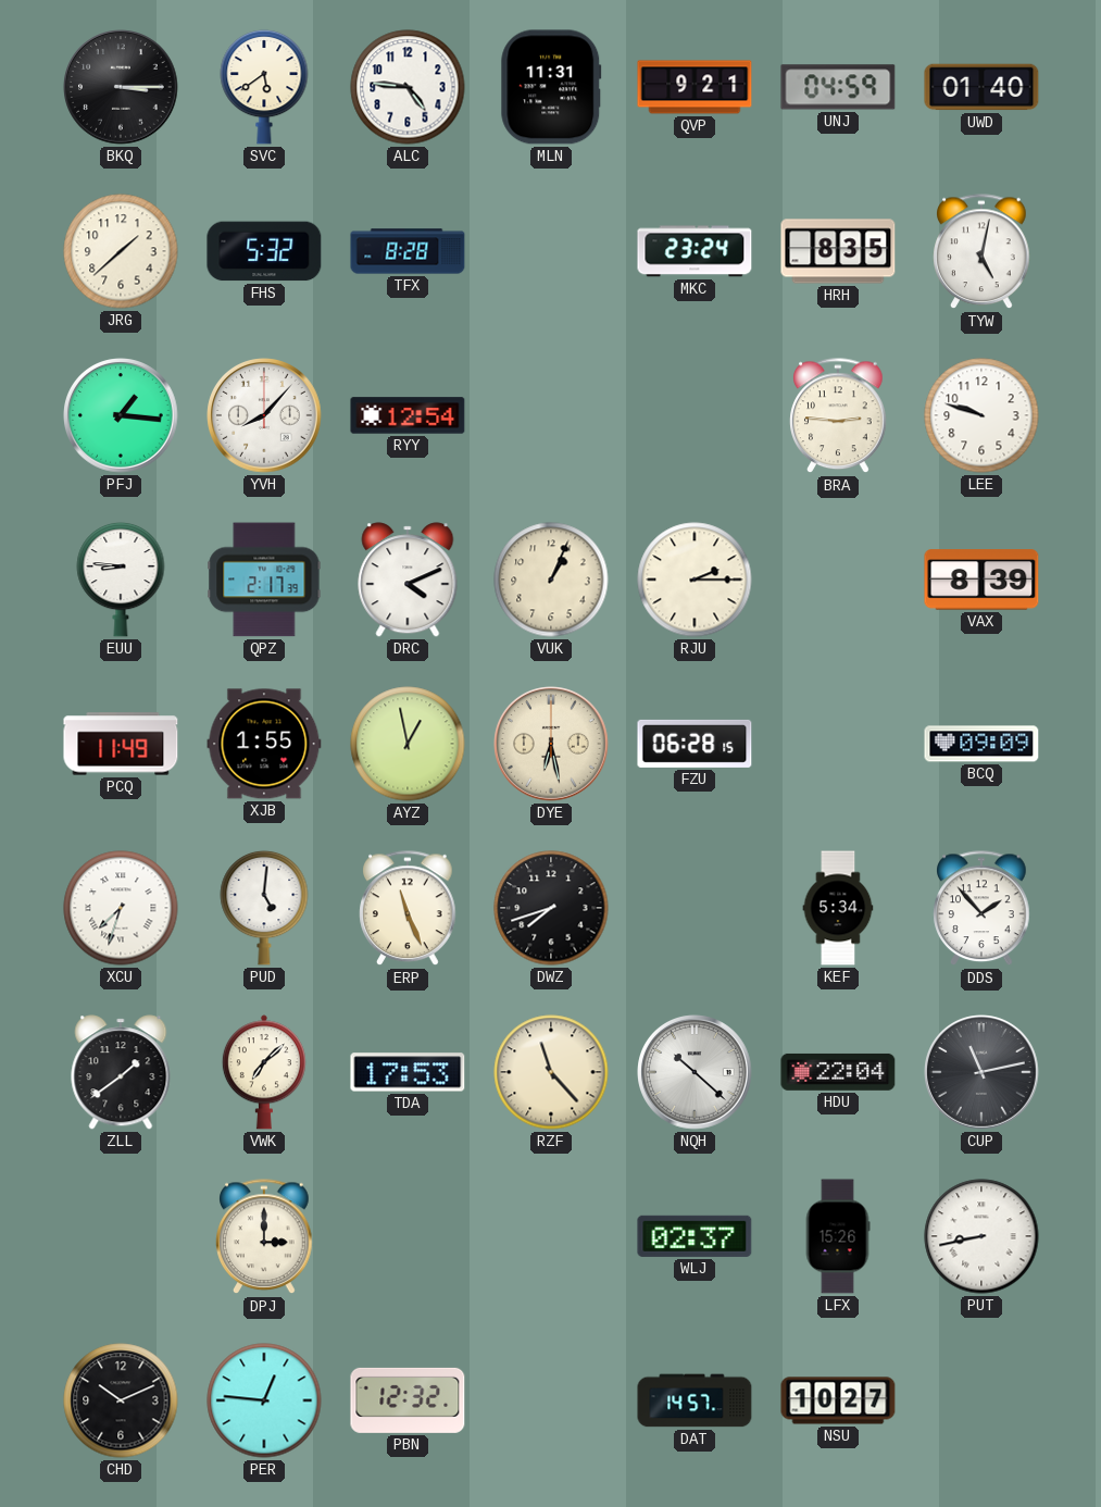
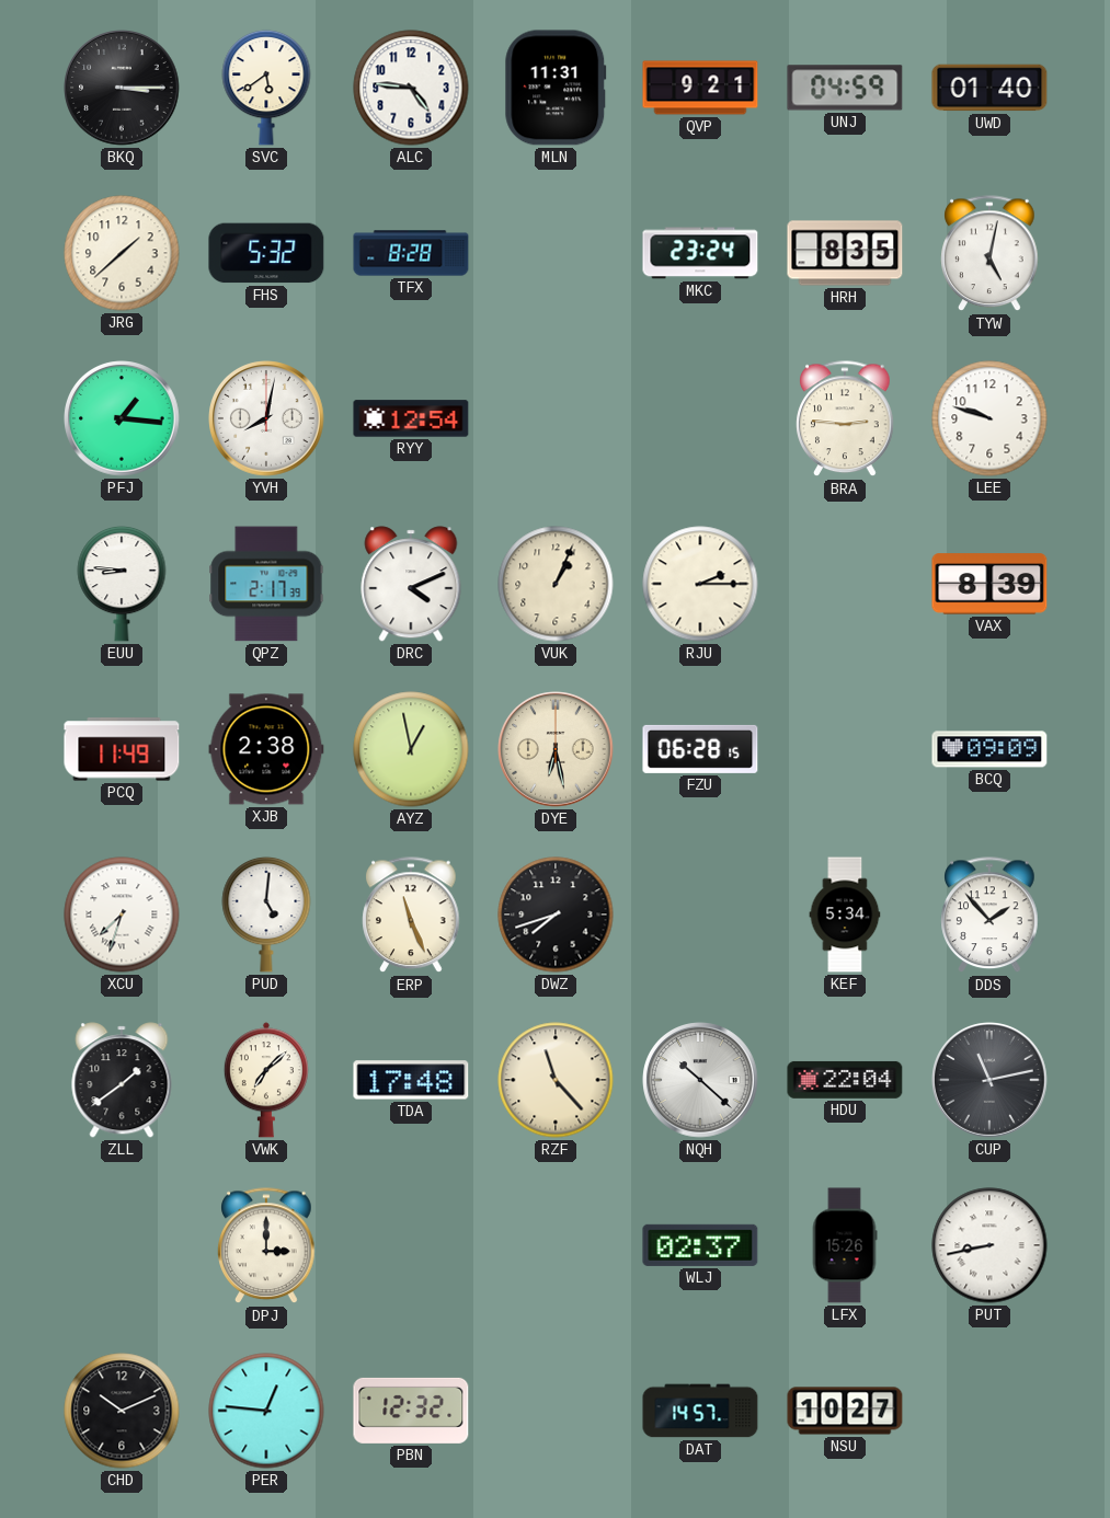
YVH: 8:07 -> 8:02
XJB: 1:55 -> 2:38
TDA: 17:53 -> 17:48
